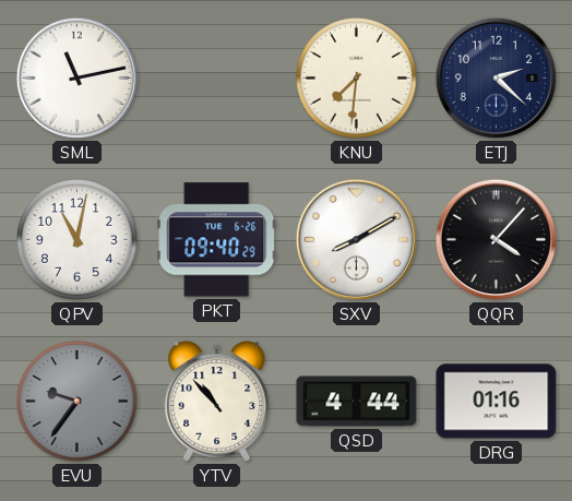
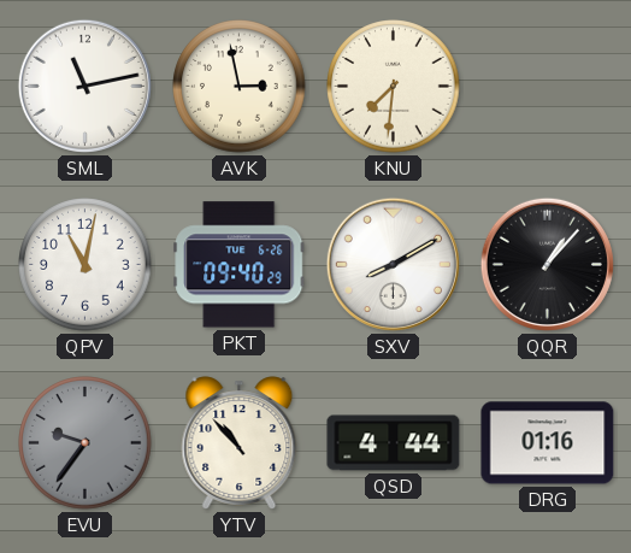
AVK: none -> 2:58
ETJ: 2:22 -> none
QQR: 4:07 -> 1:07
